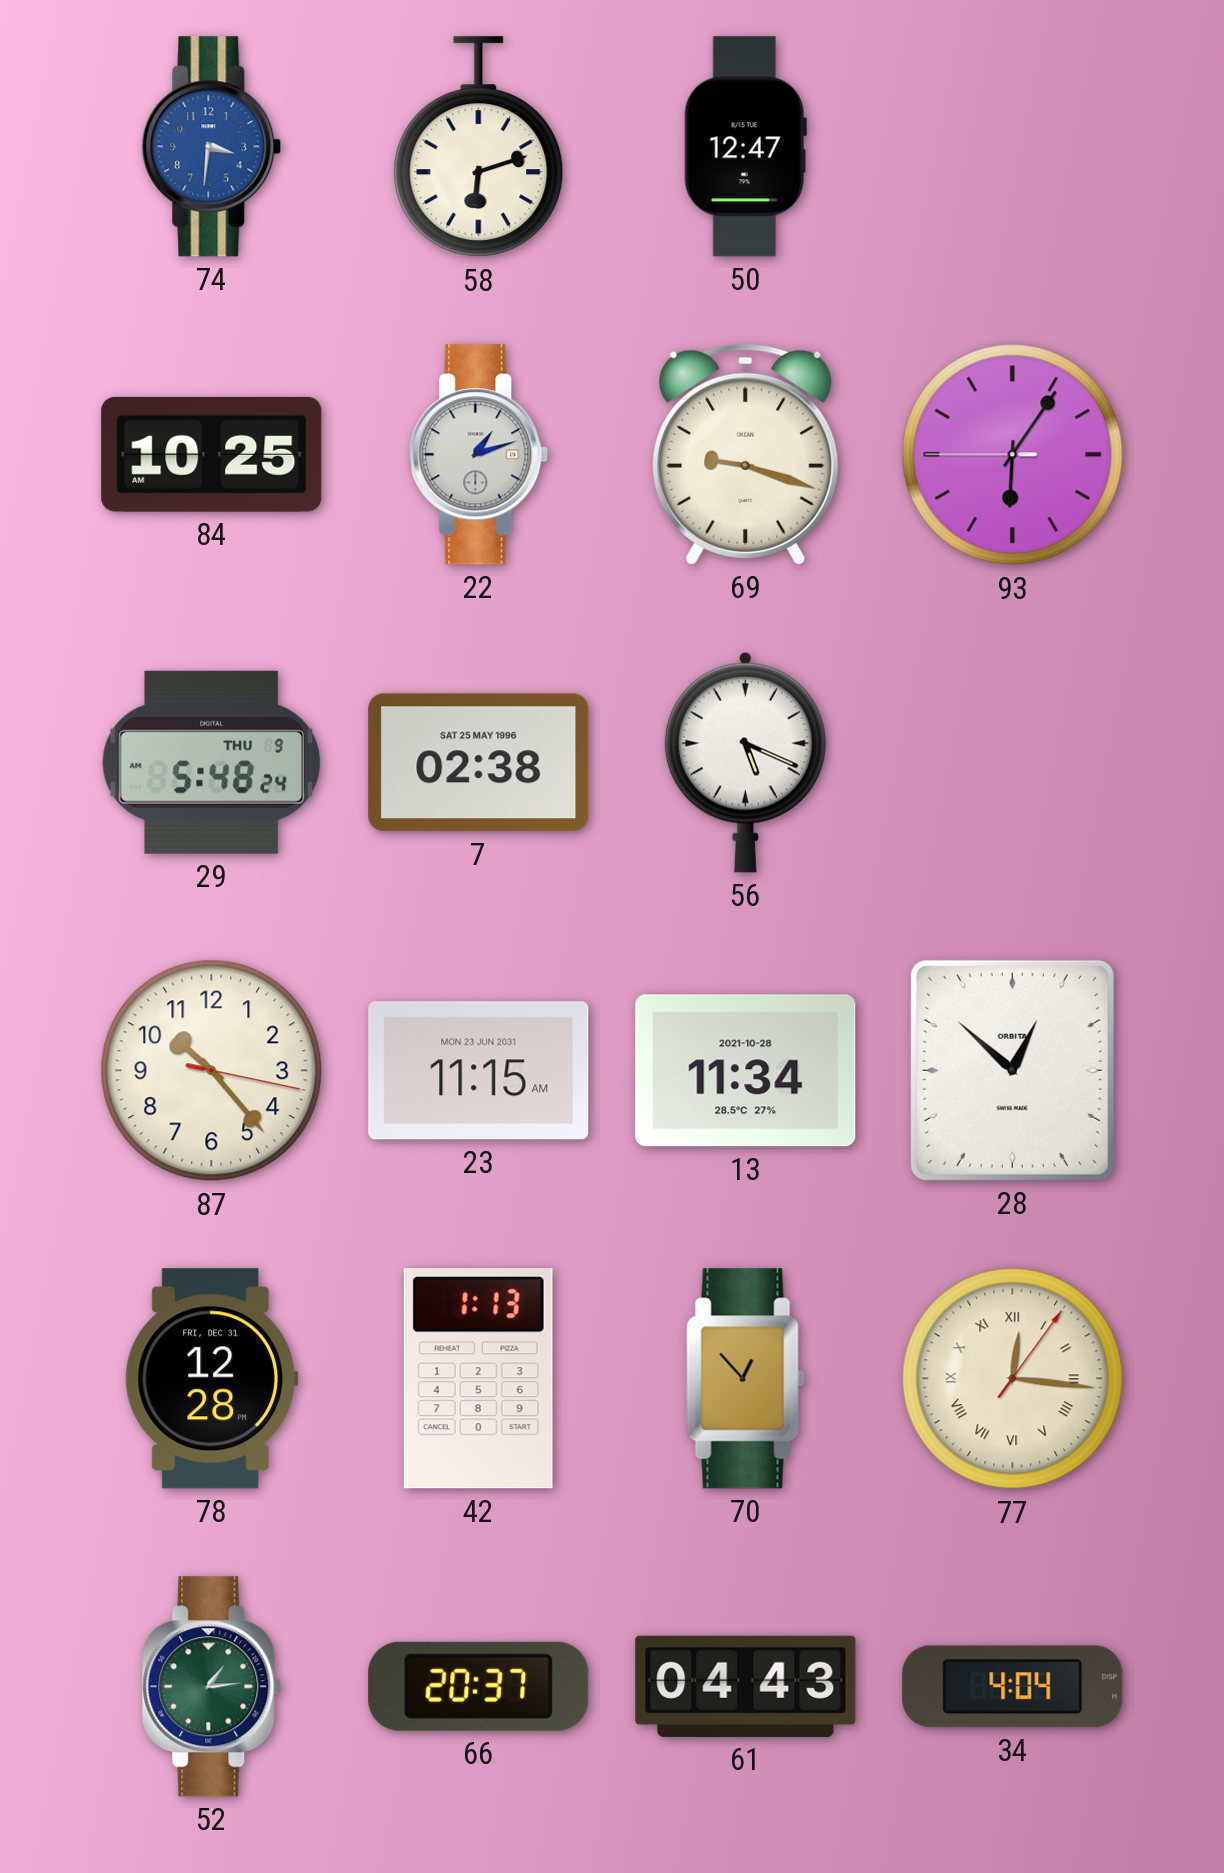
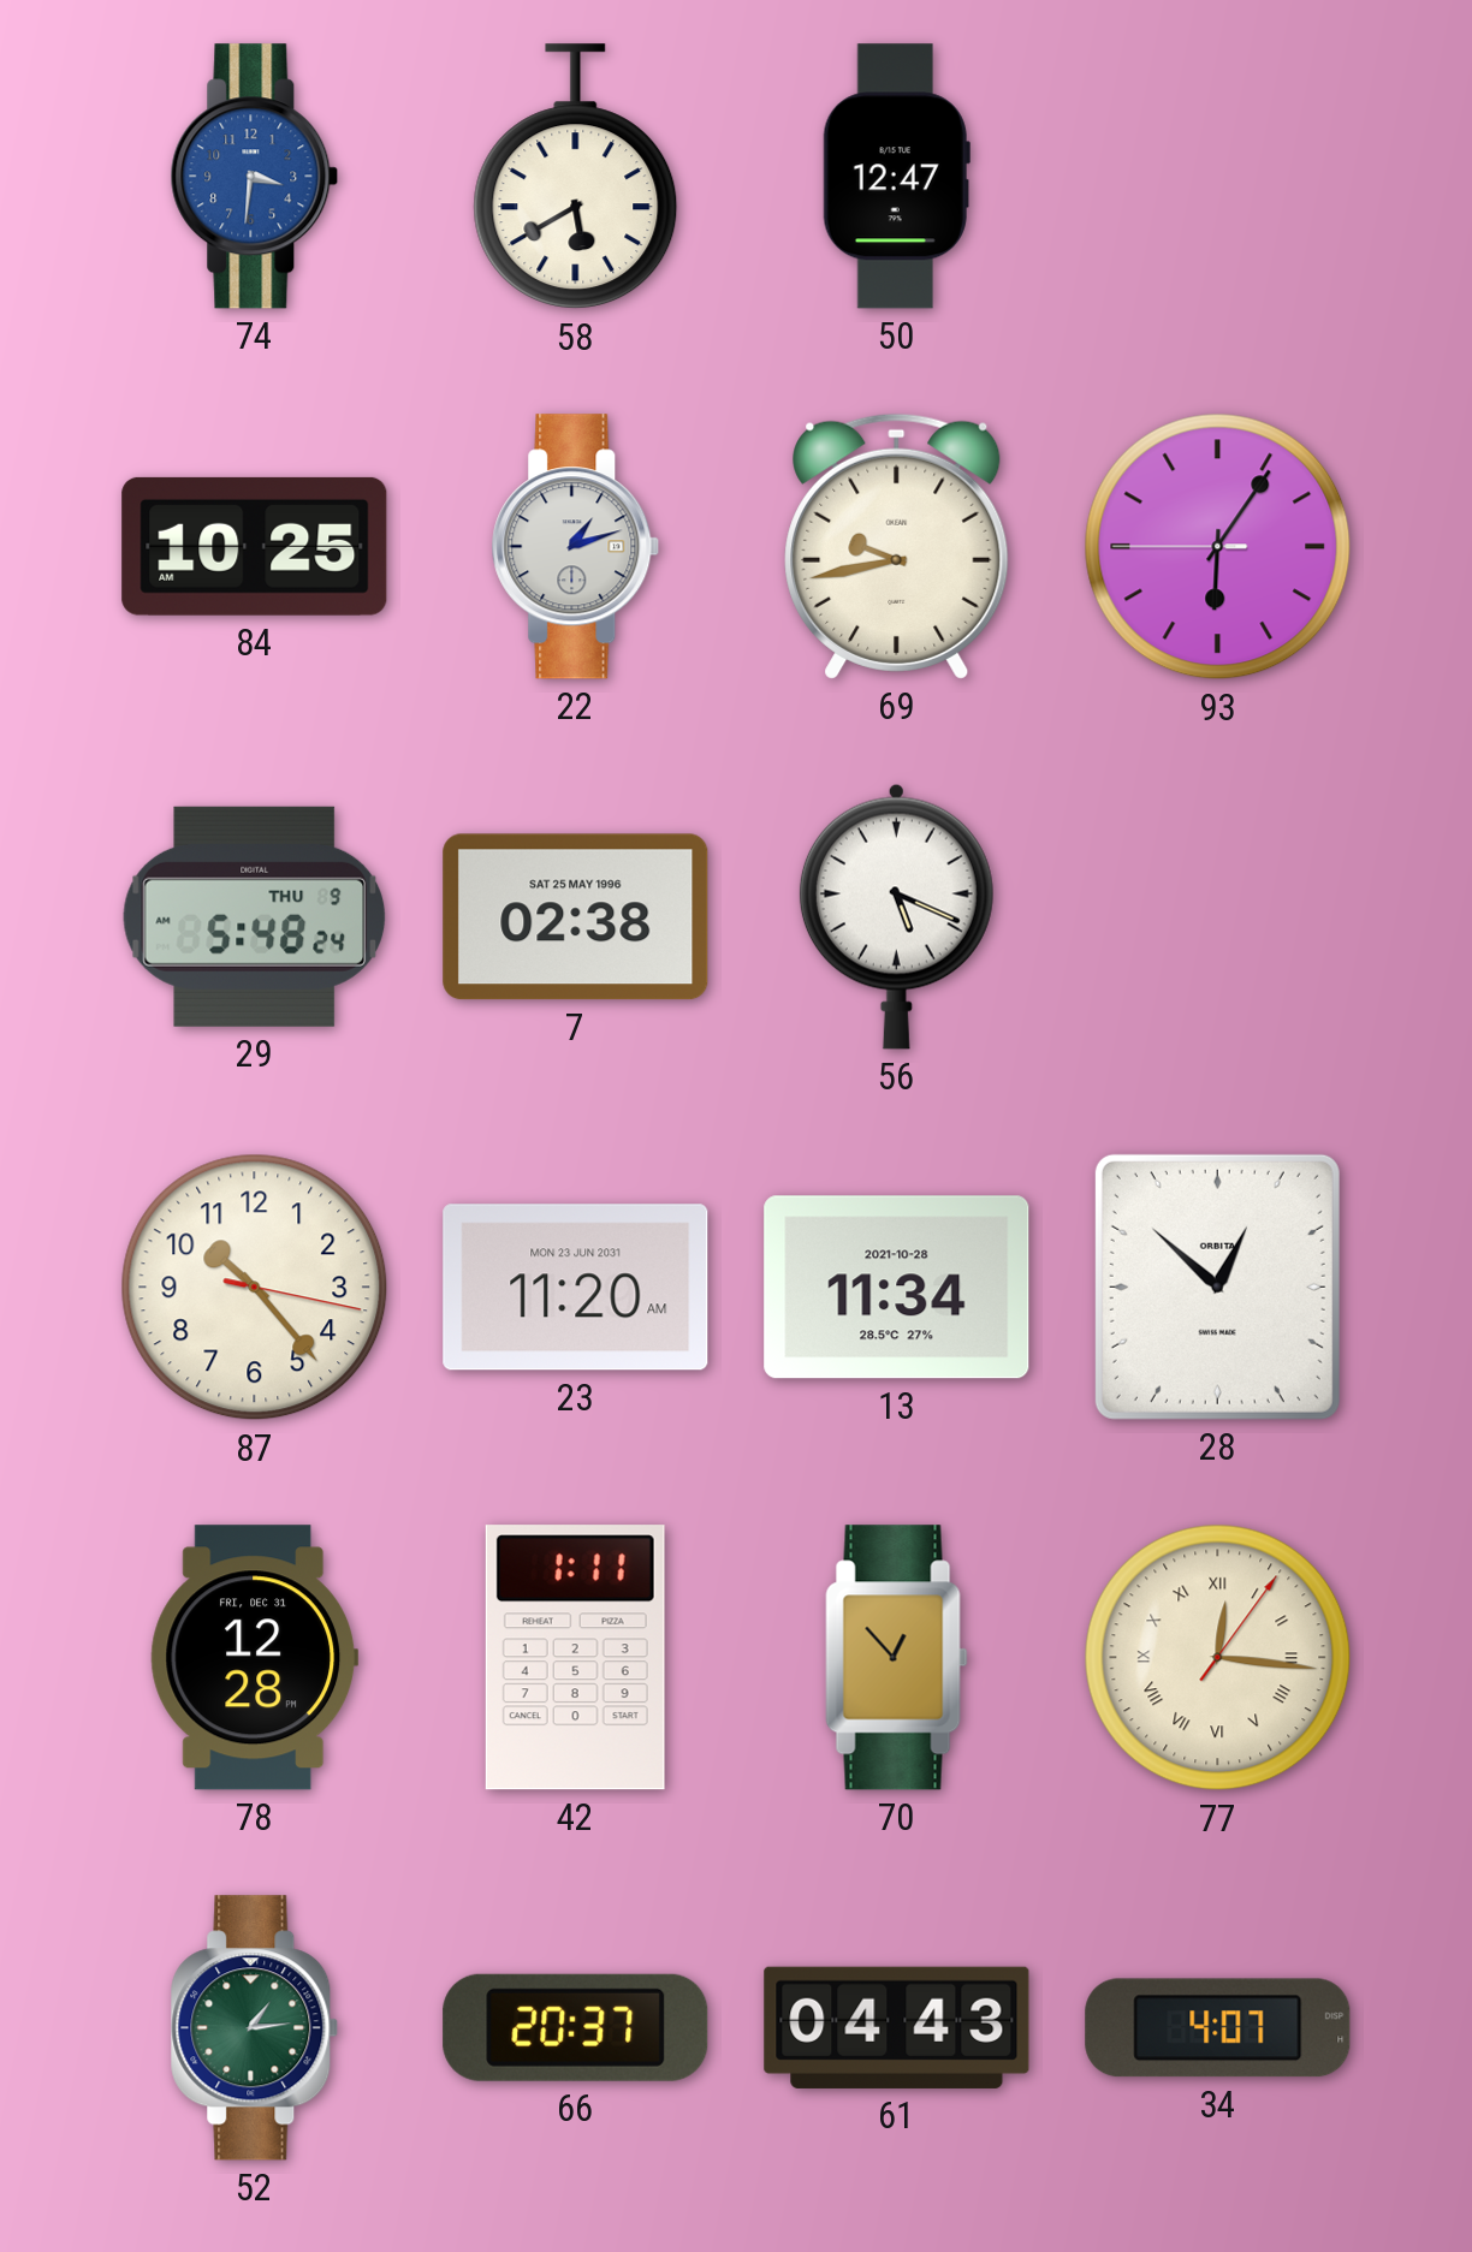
58: 6:12 -> 5:40
69: 9:18 -> 9:43
23: 11:15 -> 11:20
42: 1:13 -> 1:11
34: 4:04 -> 4:07
